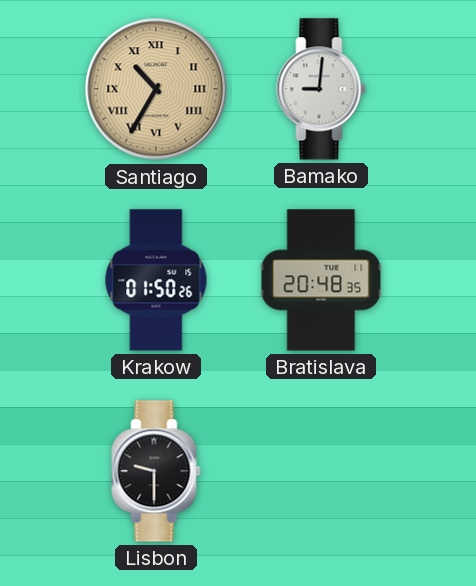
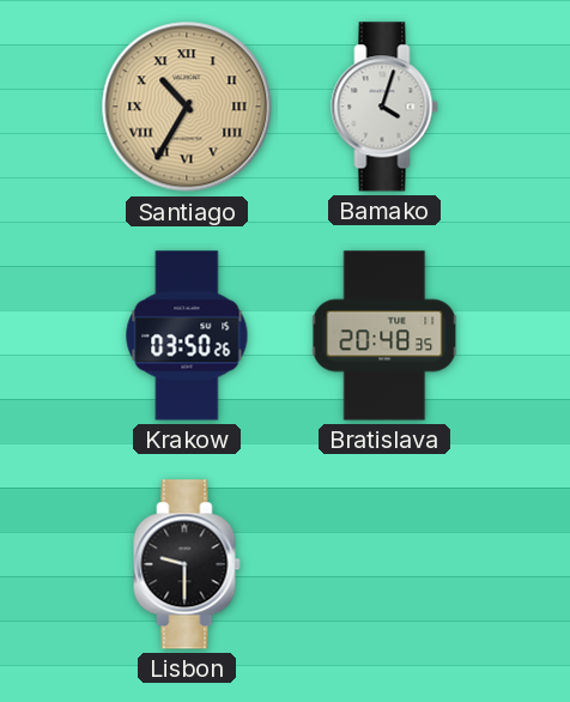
Bamako: 9:01 -> 4:03
Krakow: 01:50 -> 03:50
